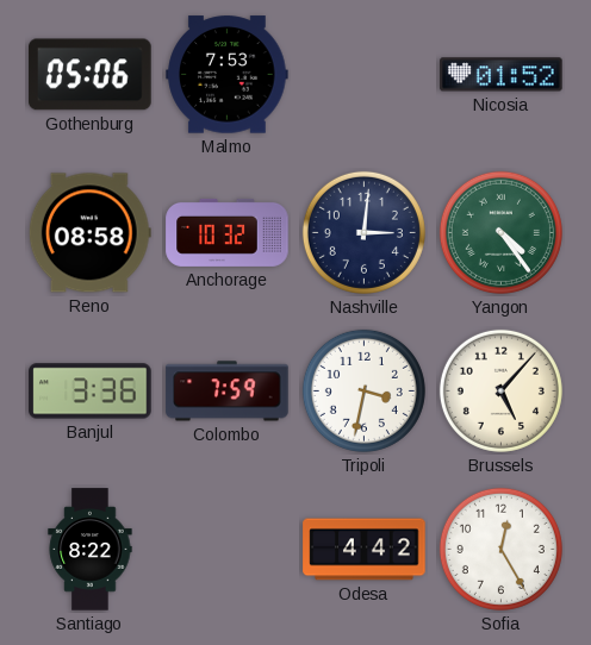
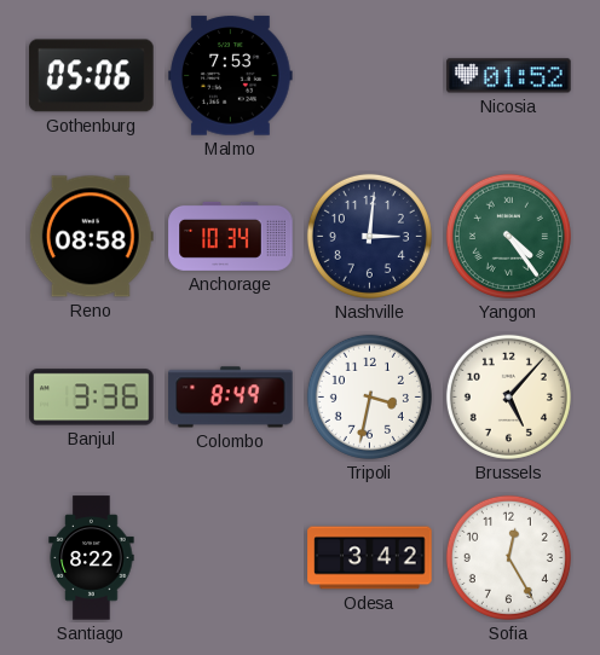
Anchorage: 10:32 -> 10:34
Colombo: 7:59 -> 8:49
Odesa: 4:42 -> 3:42
